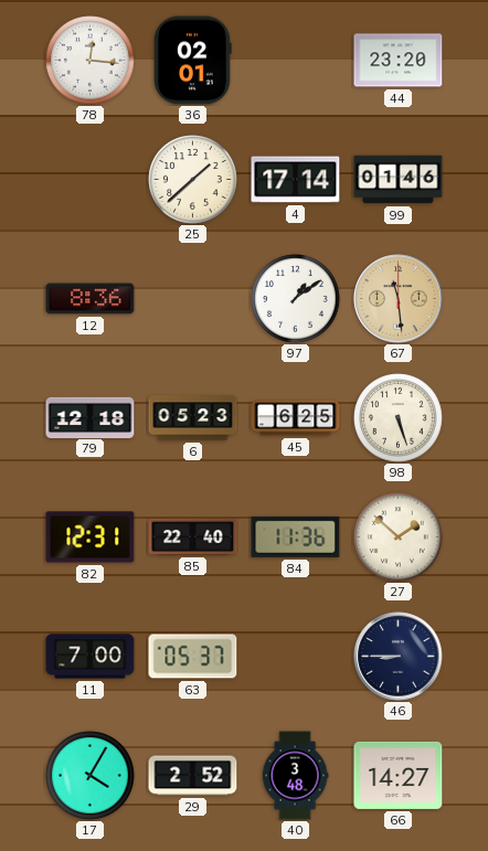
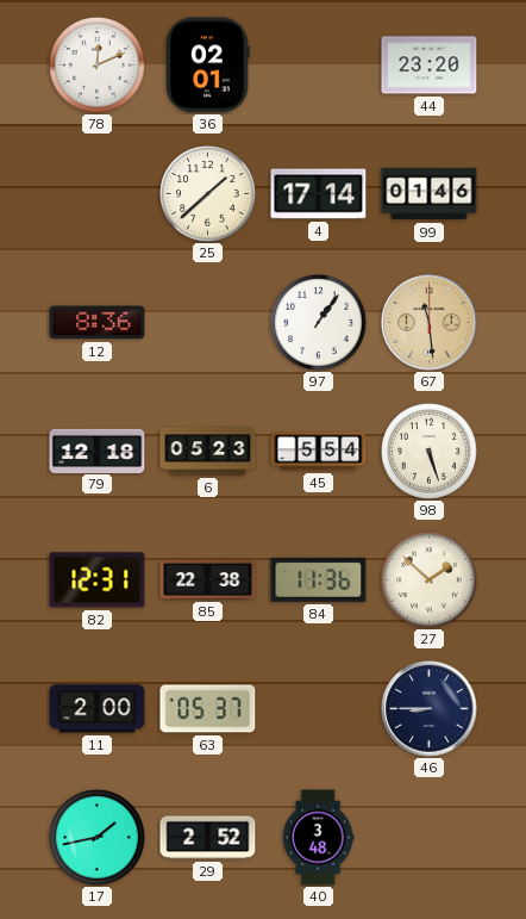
78: 12:16 -> 12:11
97: 1:09 -> 1:06
45: 6:25 -> 5:54
85: 22:40 -> 22:38
11: 7:00 -> 2:00
17: 4:05 -> 1:43
66: 14:27 -> none
